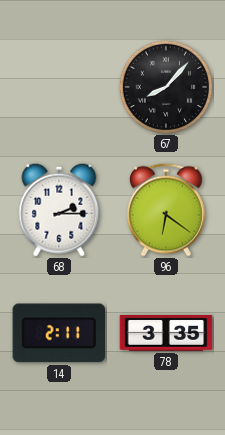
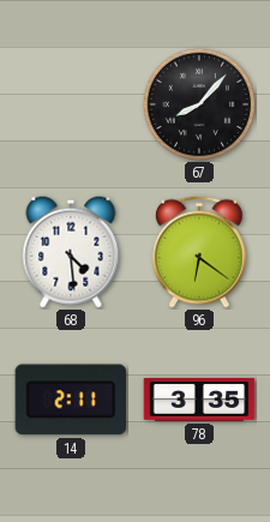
68: 2:15 -> 4:29
